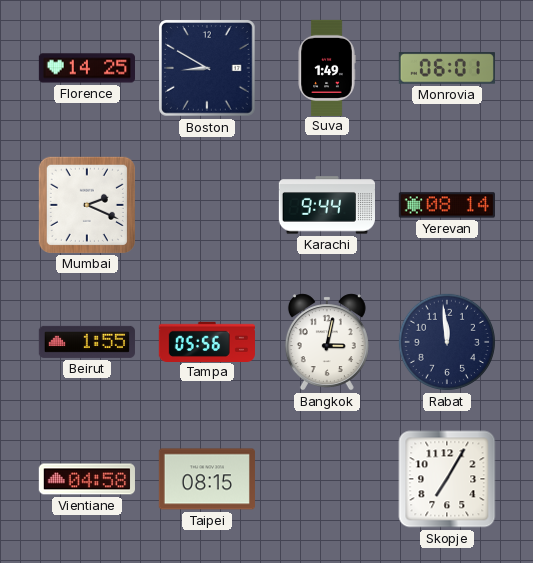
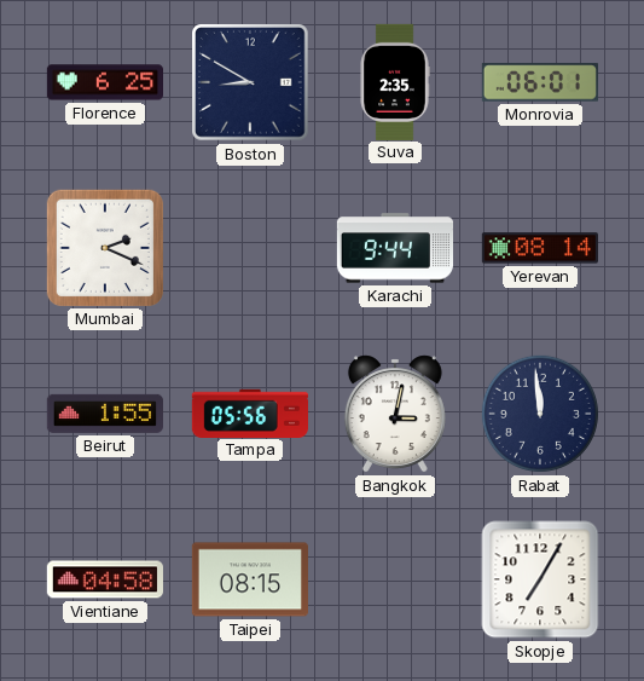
Florence: 14:25 -> 6:25
Suva: 1:49 -> 2:35
